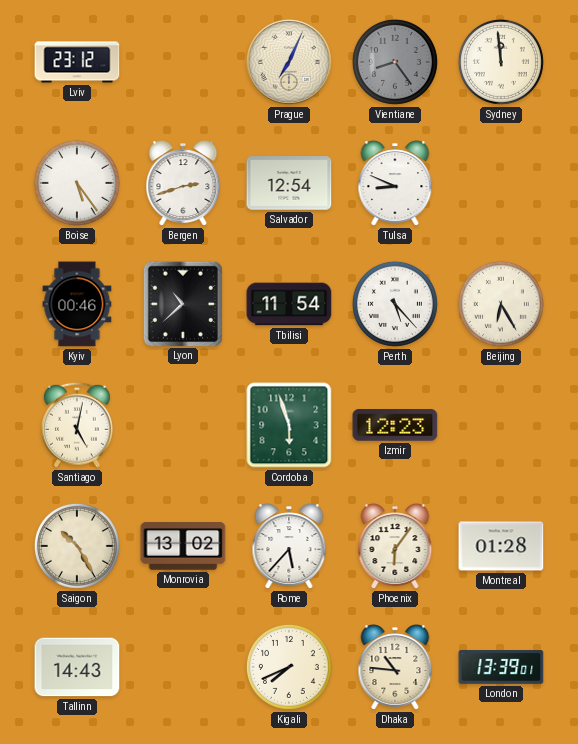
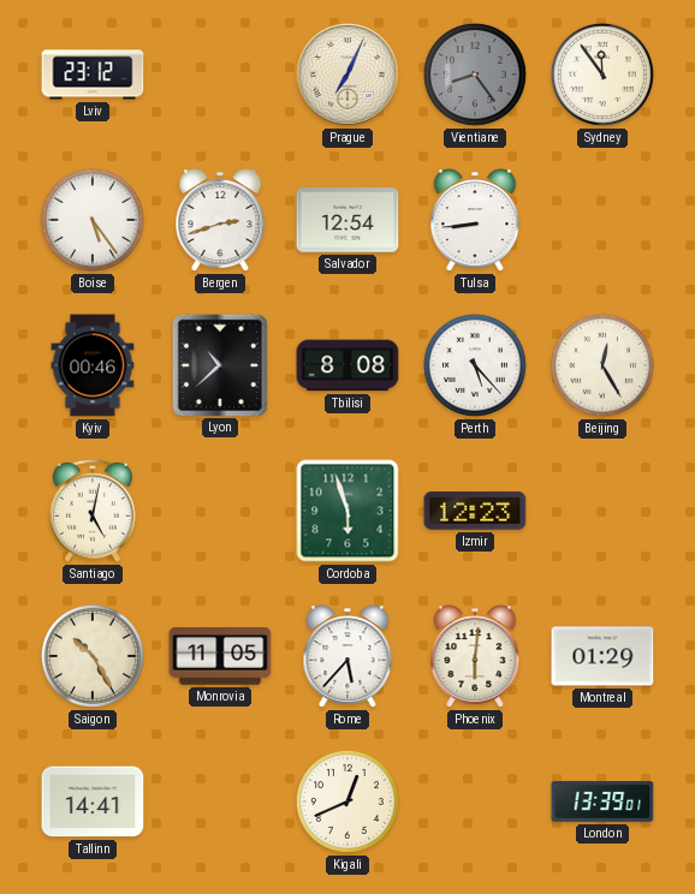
Sydney: 11:59 -> 11:54
Tulsa: 8:49 -> 8:44
Tbilisi: 11:54 -> 8:08
Beijing: 6:25 -> 12:25
Monrovia: 13:02 -> 11:05
Phoenix: 6:06 -> 6:01
Montreal: 01:28 -> 01:29
Tallinn: 14:43 -> 14:41
Kigali: 7:41 -> 12:41
Dhaka: 10:46 -> none
